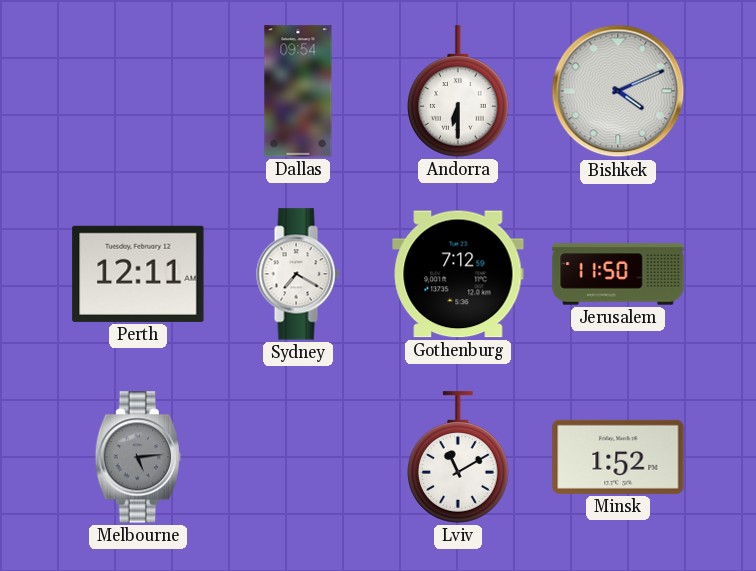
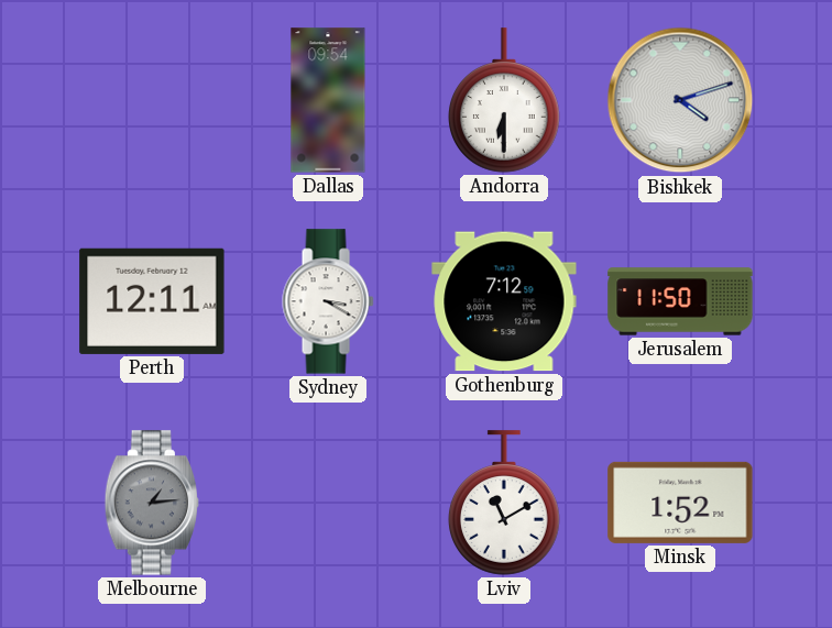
Bishkek: 4:11 -> 4:12
Sydney: 7:20 -> 3:20
Melbourne: 5:14 -> 1:14
